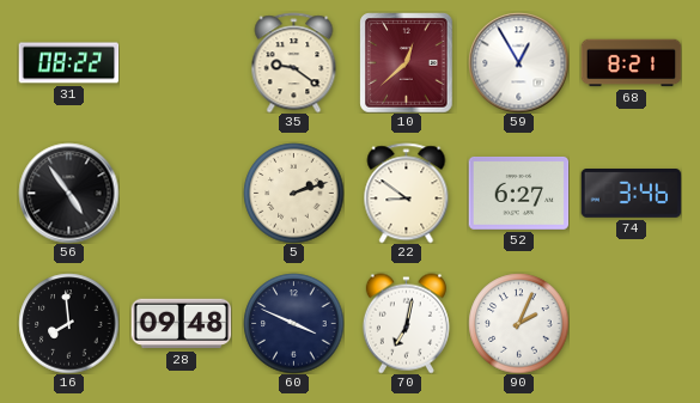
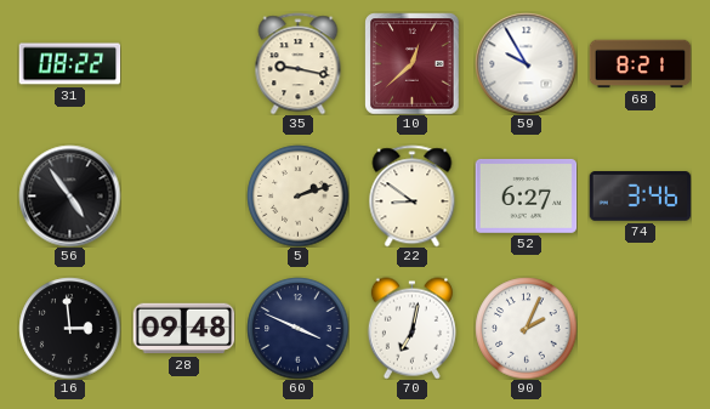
35: 9:21 -> 9:17
59: 12:55 -> 9:55
16: 7:59 -> 2:59
